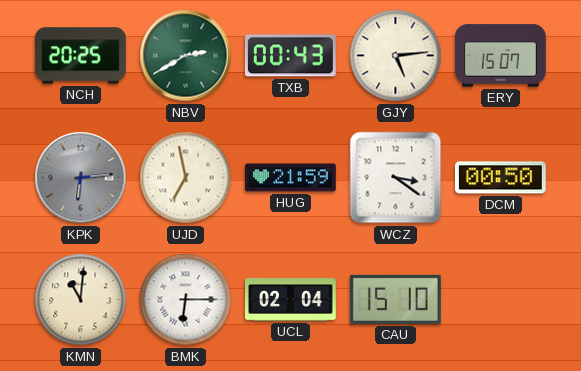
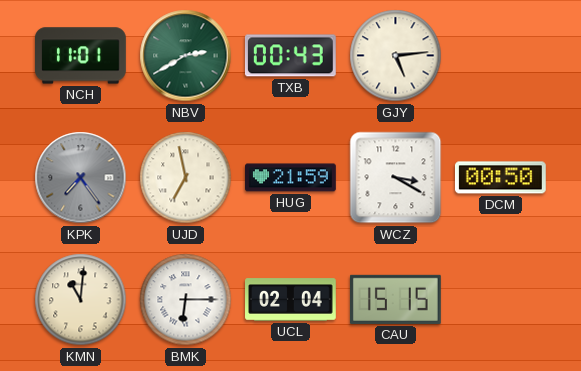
NCH: 20:25 -> 11:01
ERY: 15:07 -> none
KPK: 6:14 -> 7:24
WCZ: 3:21 -> 3:20
CAU: 15:10 -> 15:15
